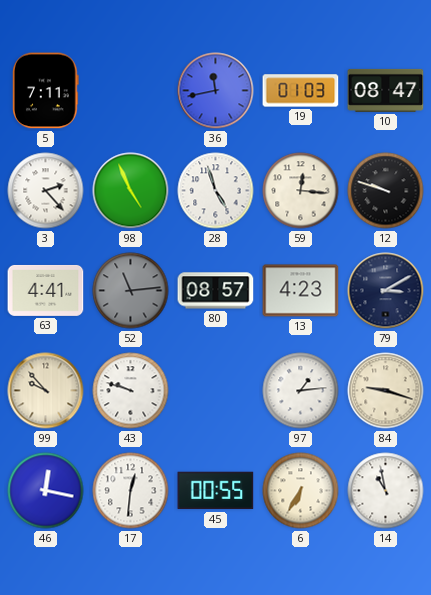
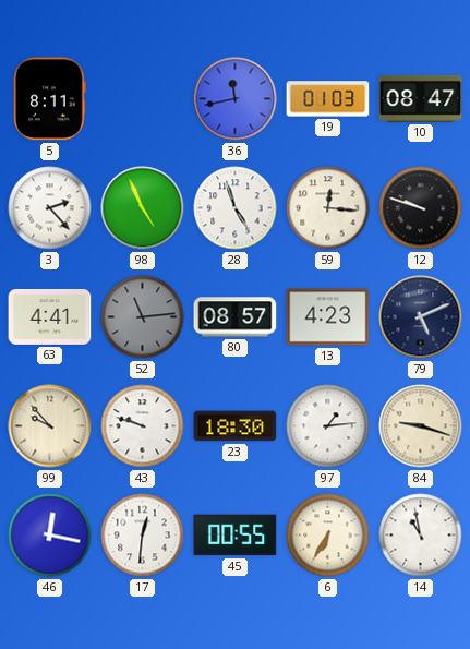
5: 7:11 -> 8:11
79: 3:10 -> 5:11
23: none -> 18:30
